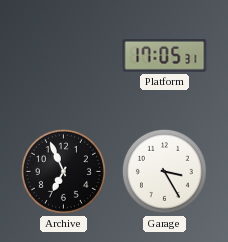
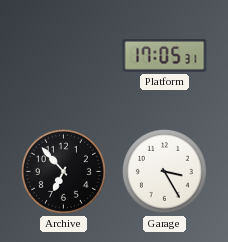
Archive: 6:56 -> 6:53
